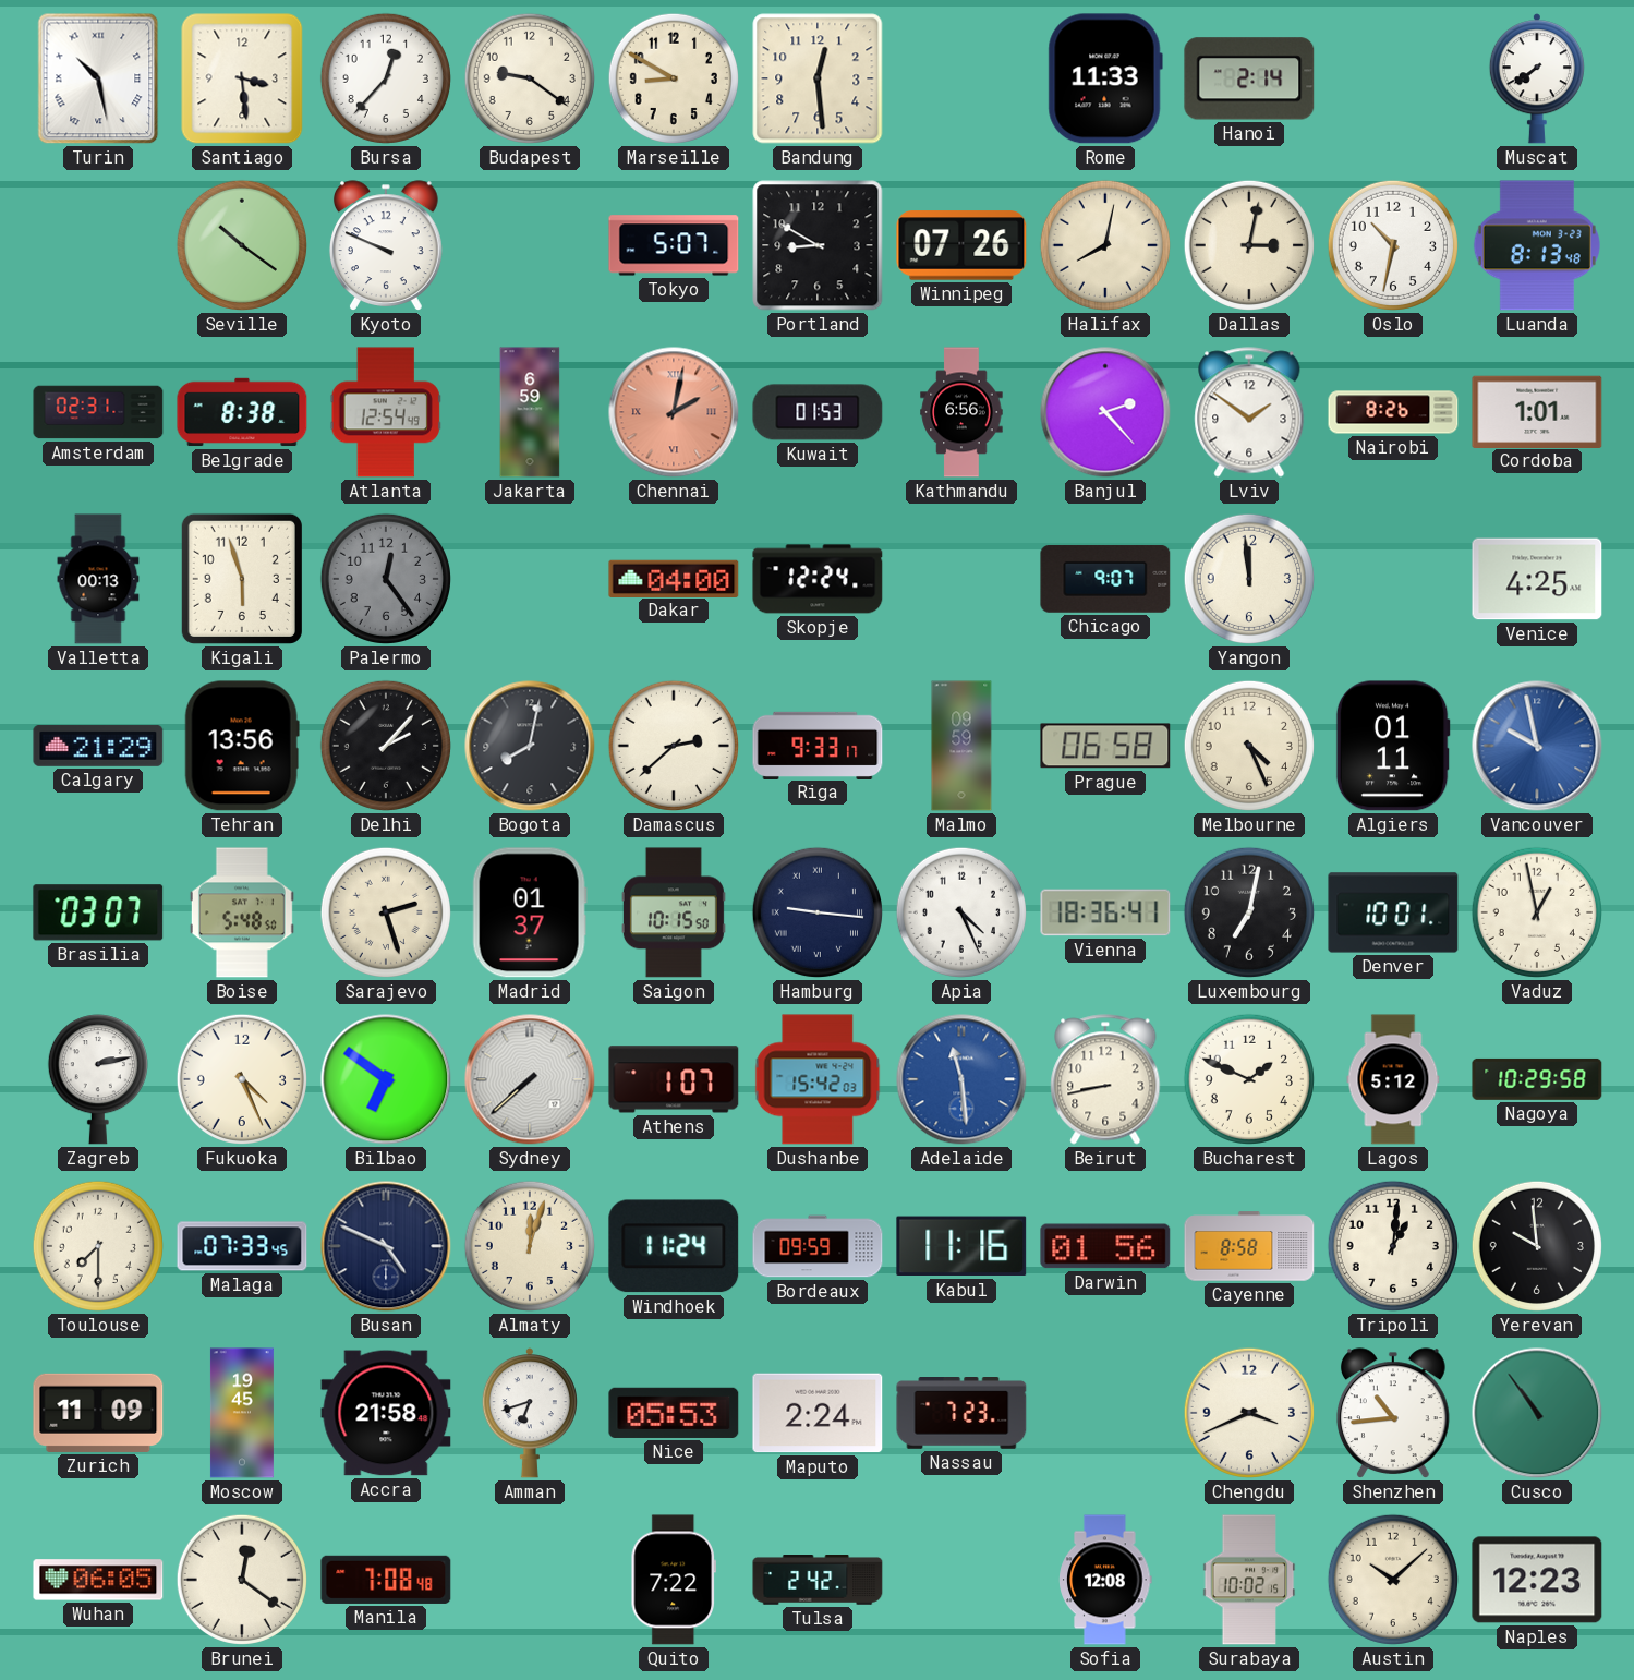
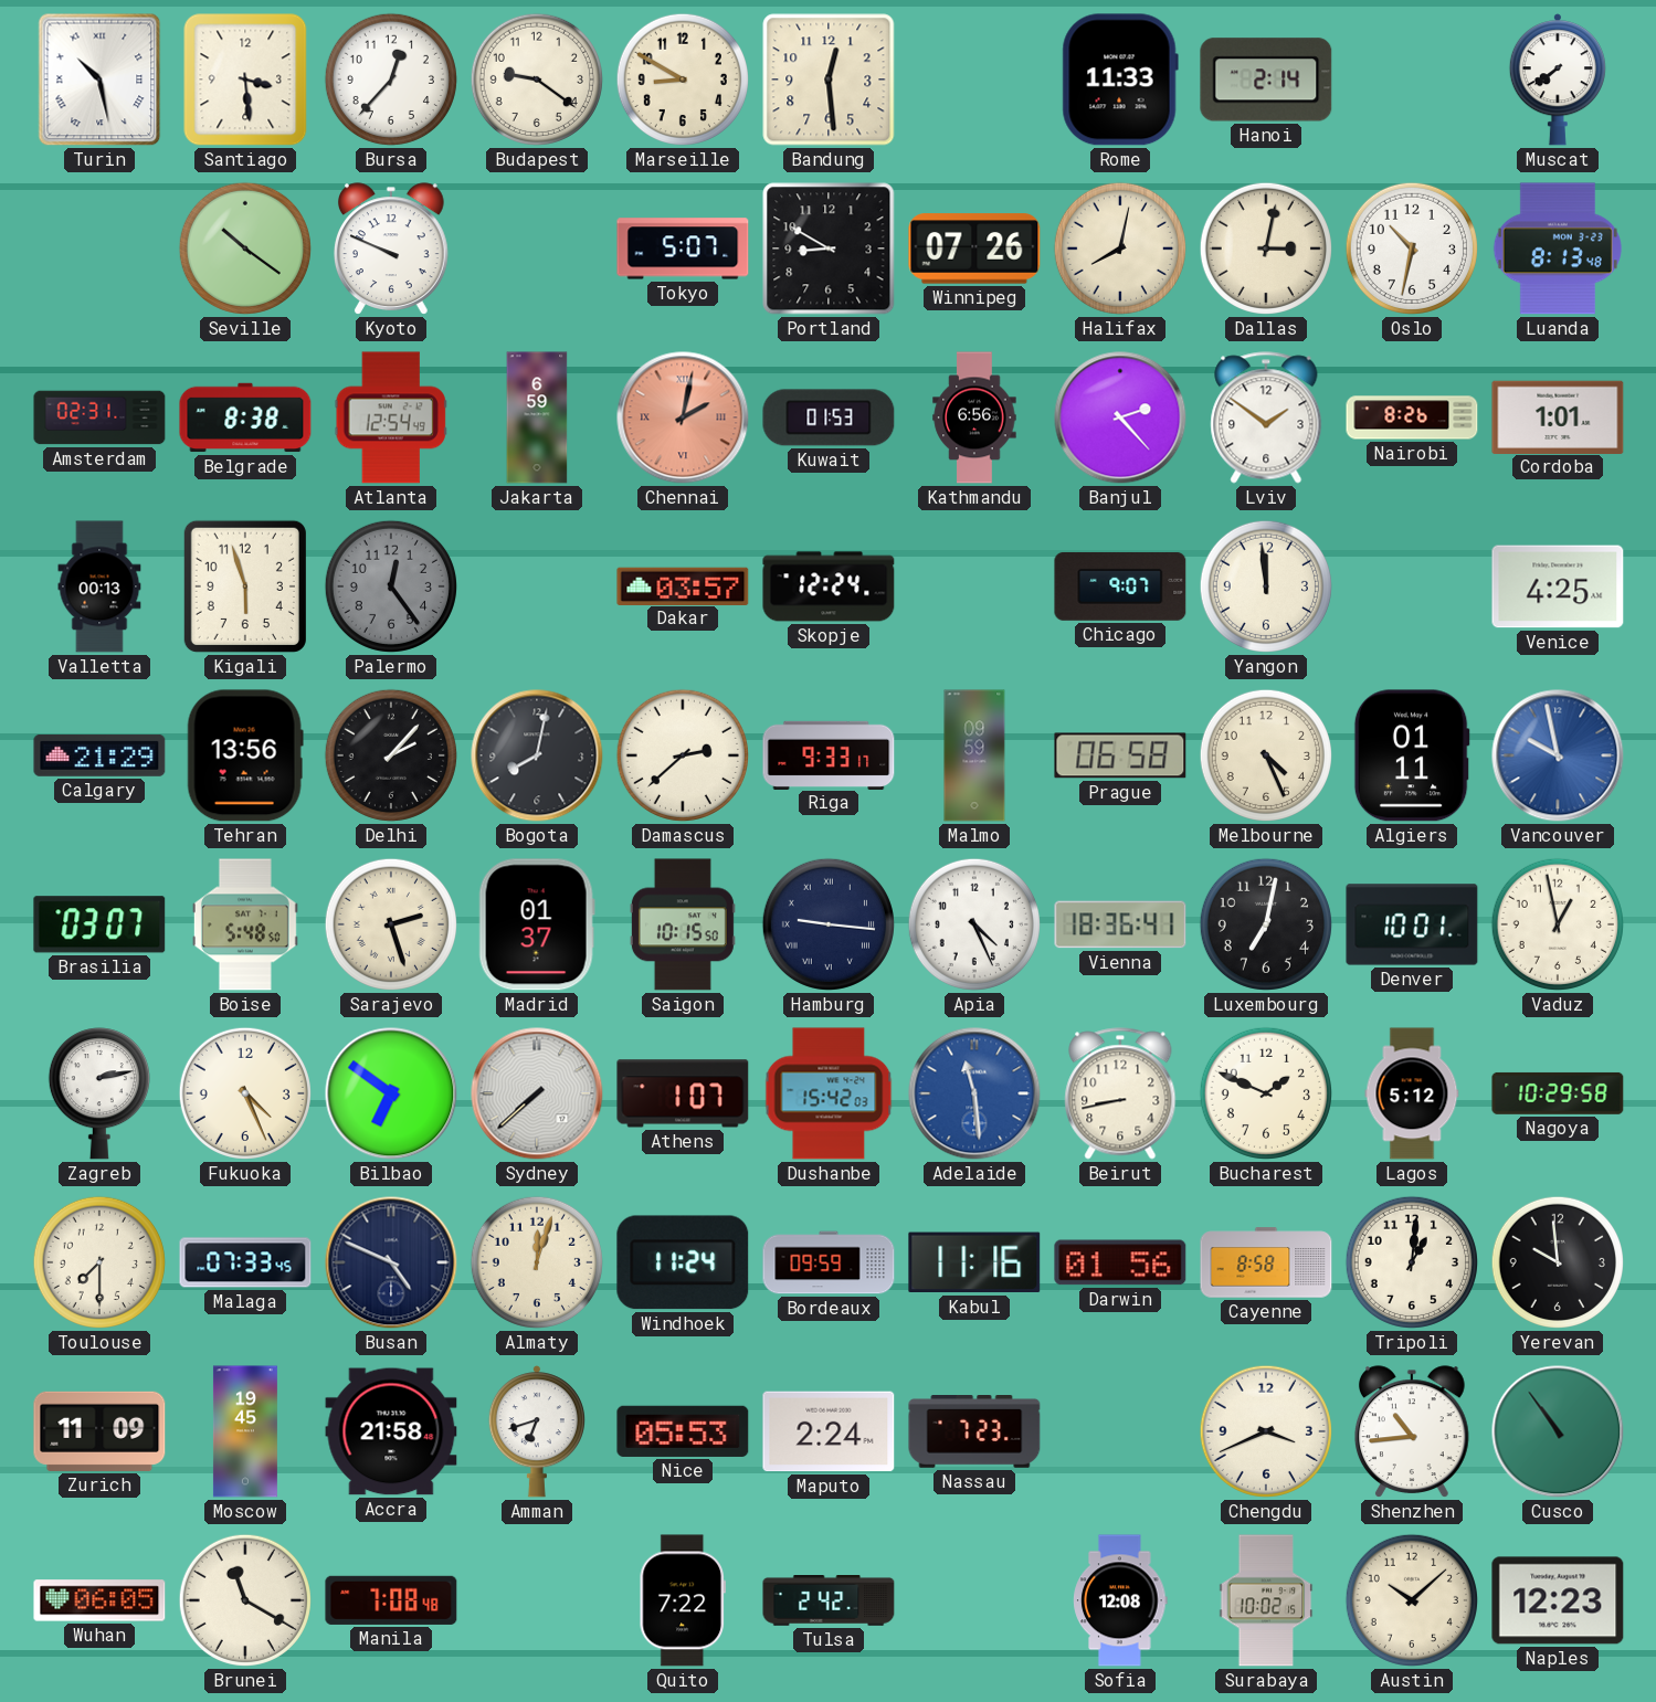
Dakar: 04:00 -> 03:57
Brunei: 12:21 -> 11:20
